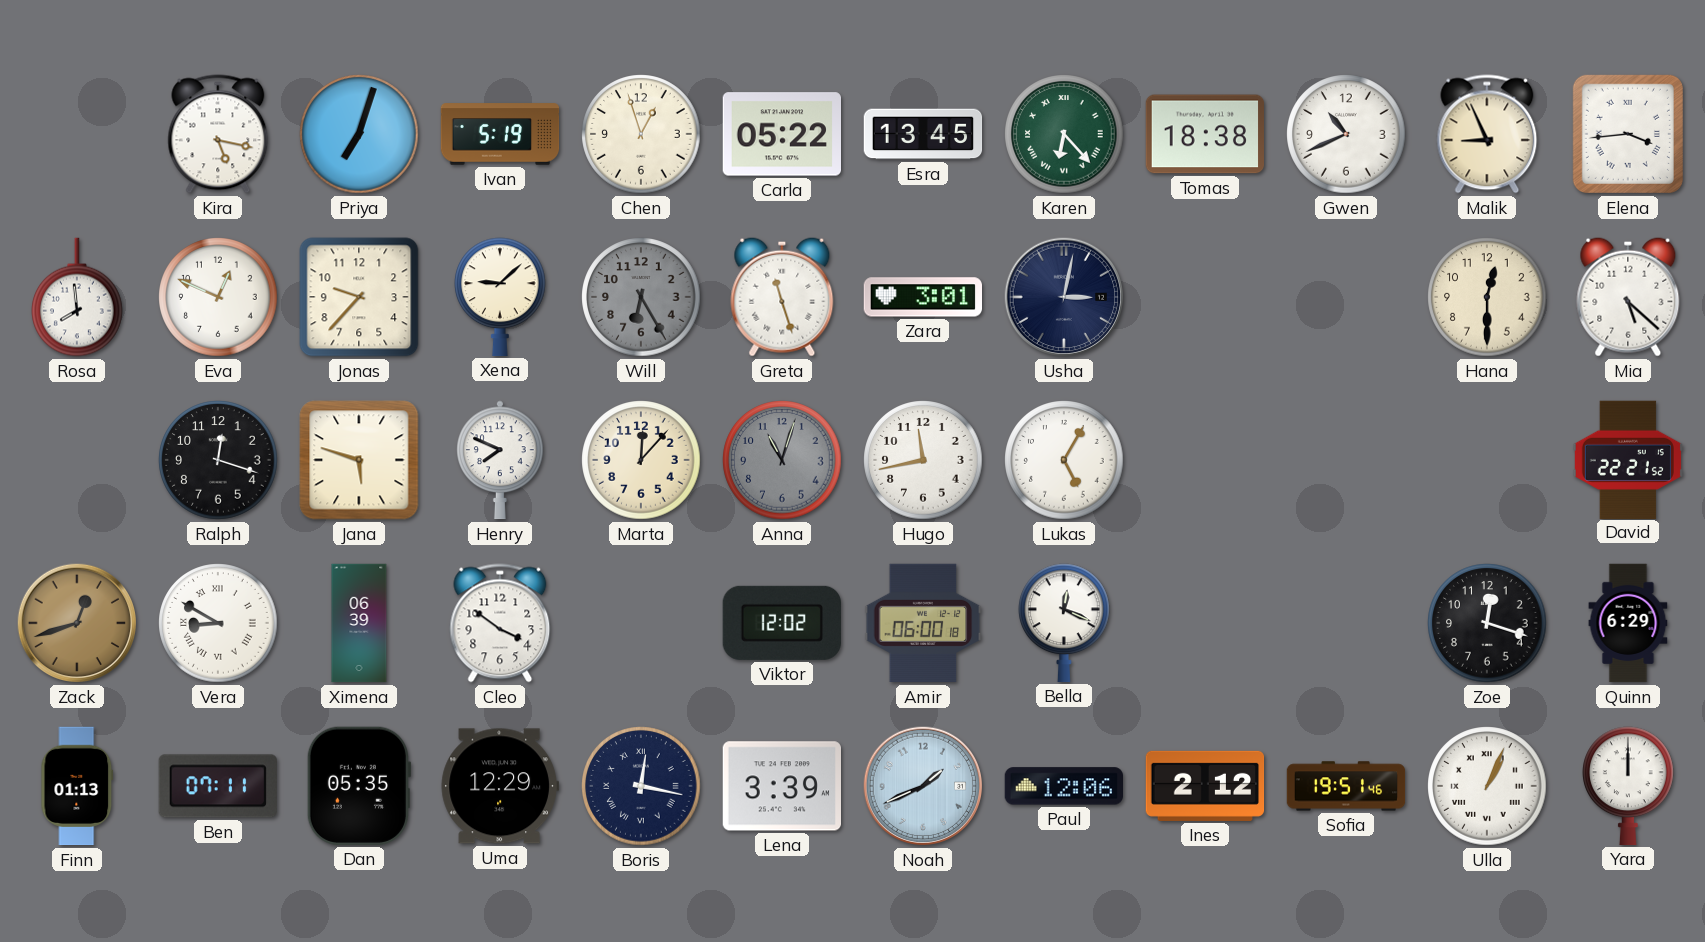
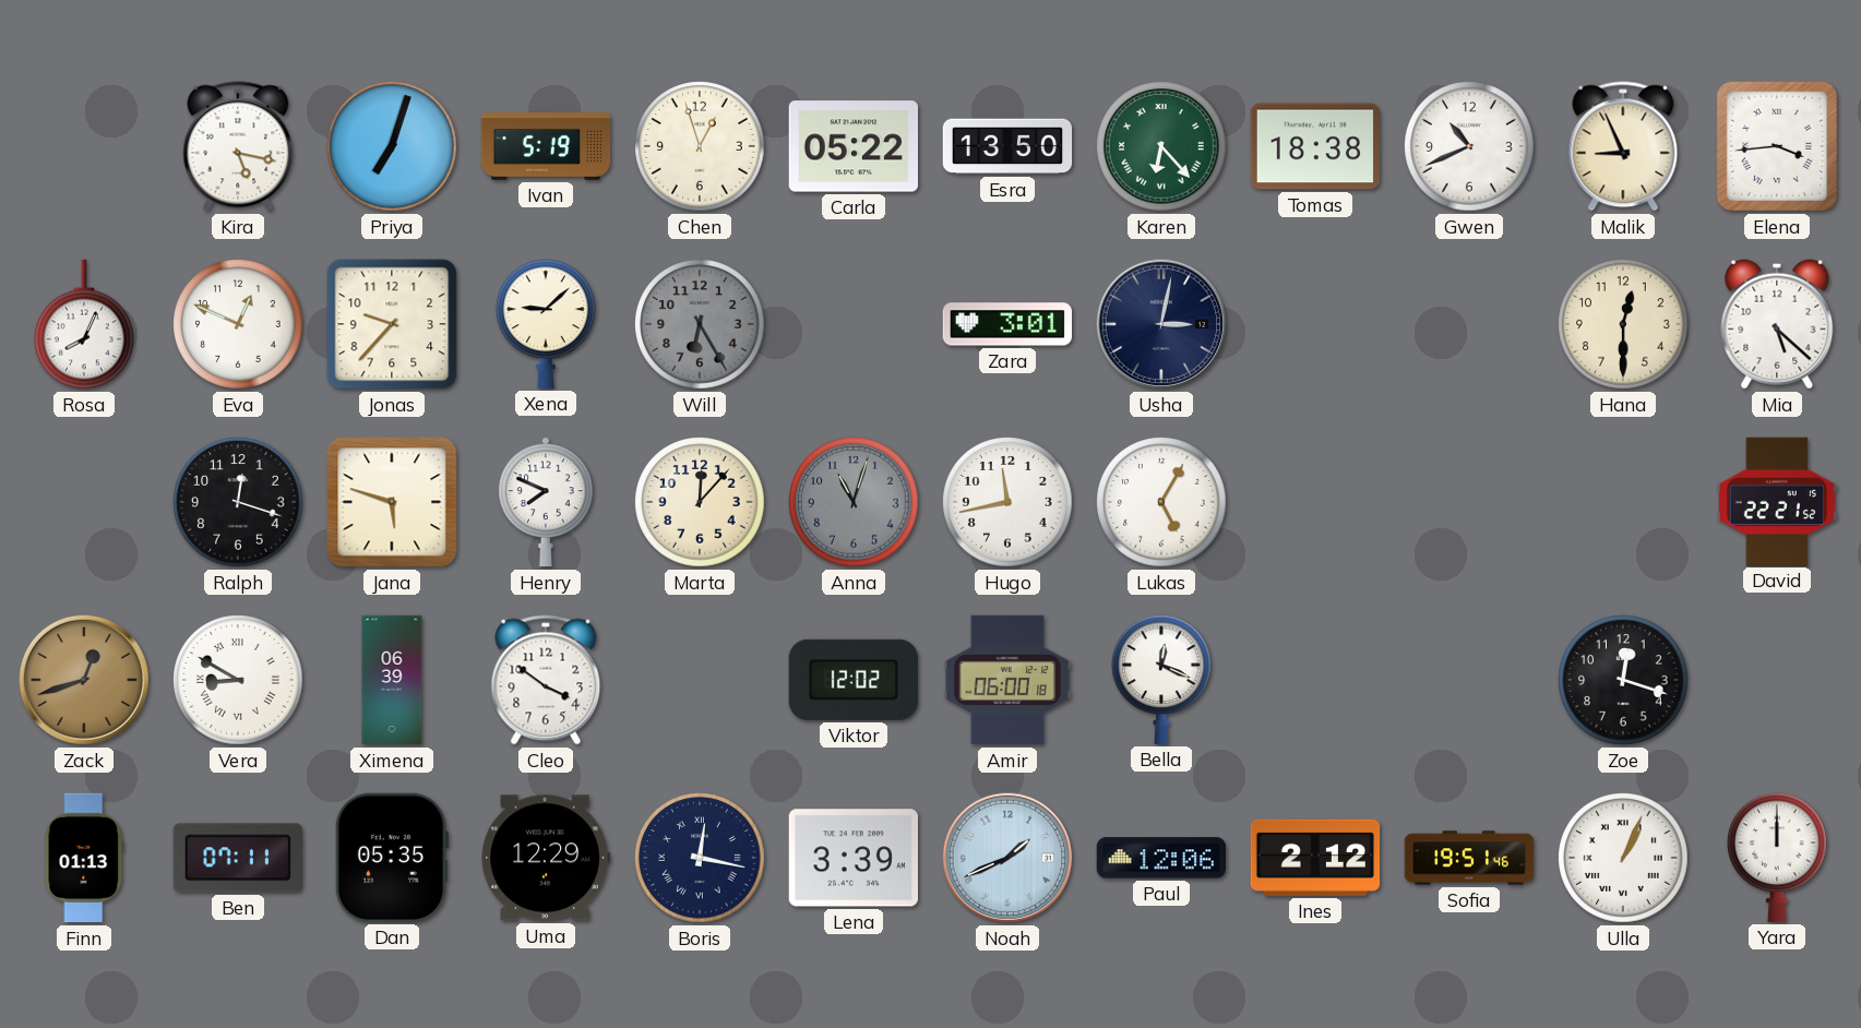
Esra: 13:45 -> 13:50
Rosa: 7:59 -> 8:04
Greta: 11:27 -> none
Quinn: 6:29 -> none
